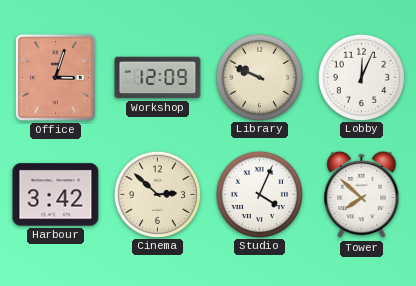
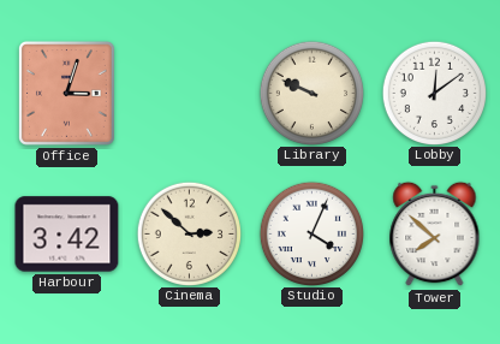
Workshop: 12:09 -> none
Lobby: 12:04 -> 12:09
